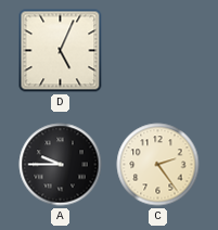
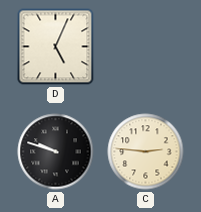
A: 9:45 -> 9:48
C: 2:24 -> 2:46
